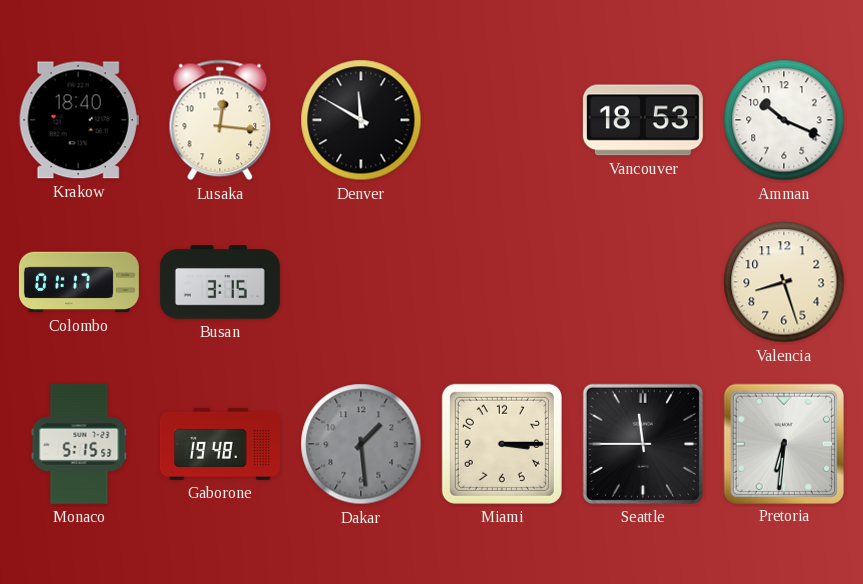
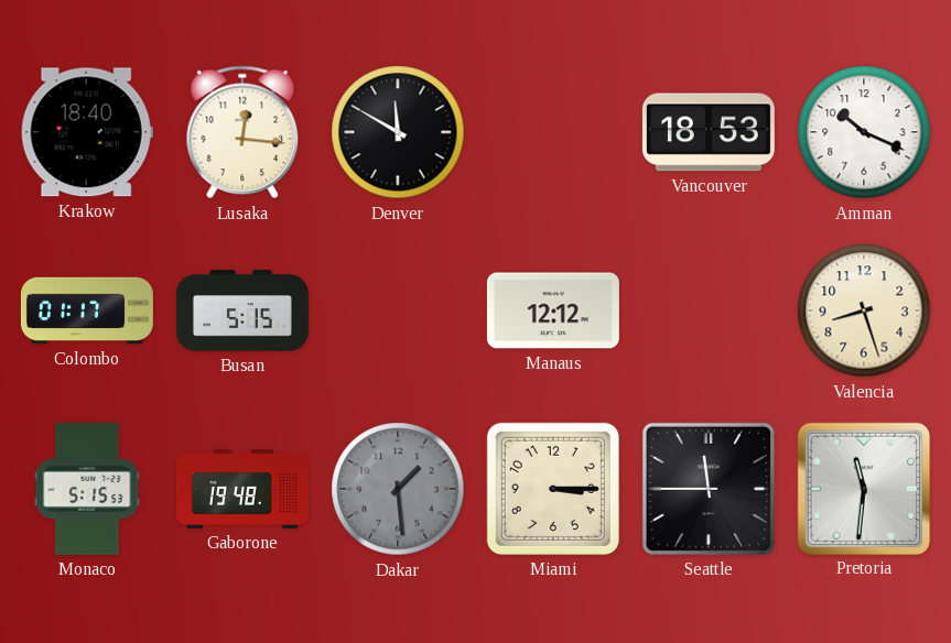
Busan: 3:15 -> 5:15
Manaus: none -> 12:12
Pretoria: 6:31 -> 11:31
